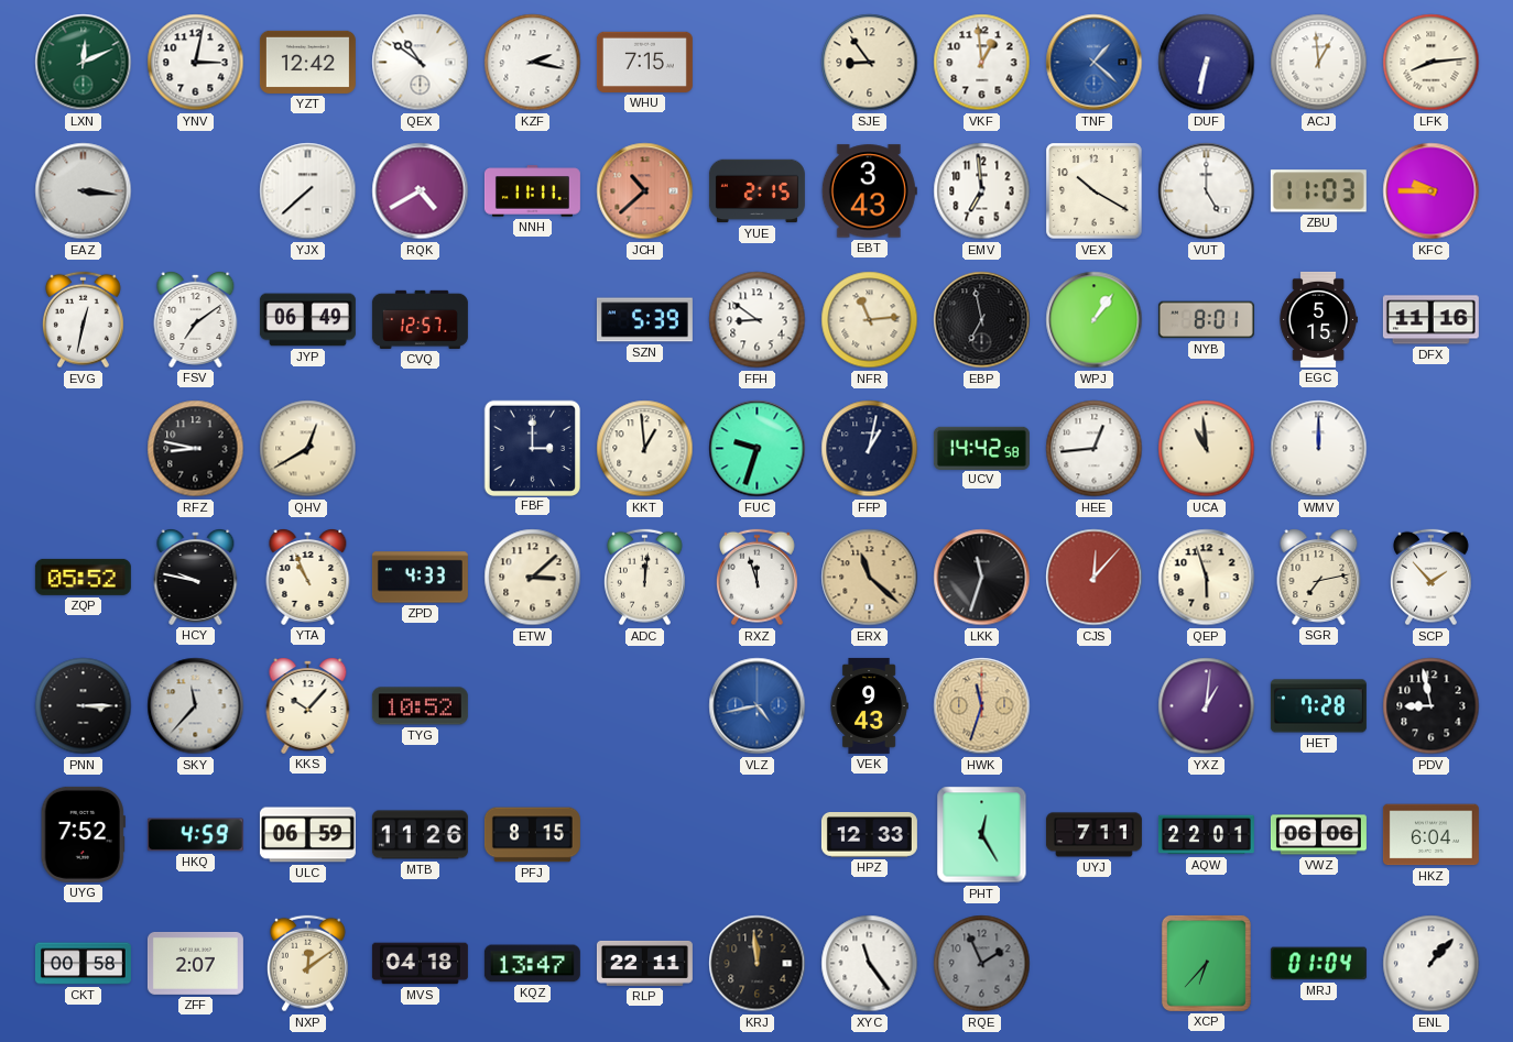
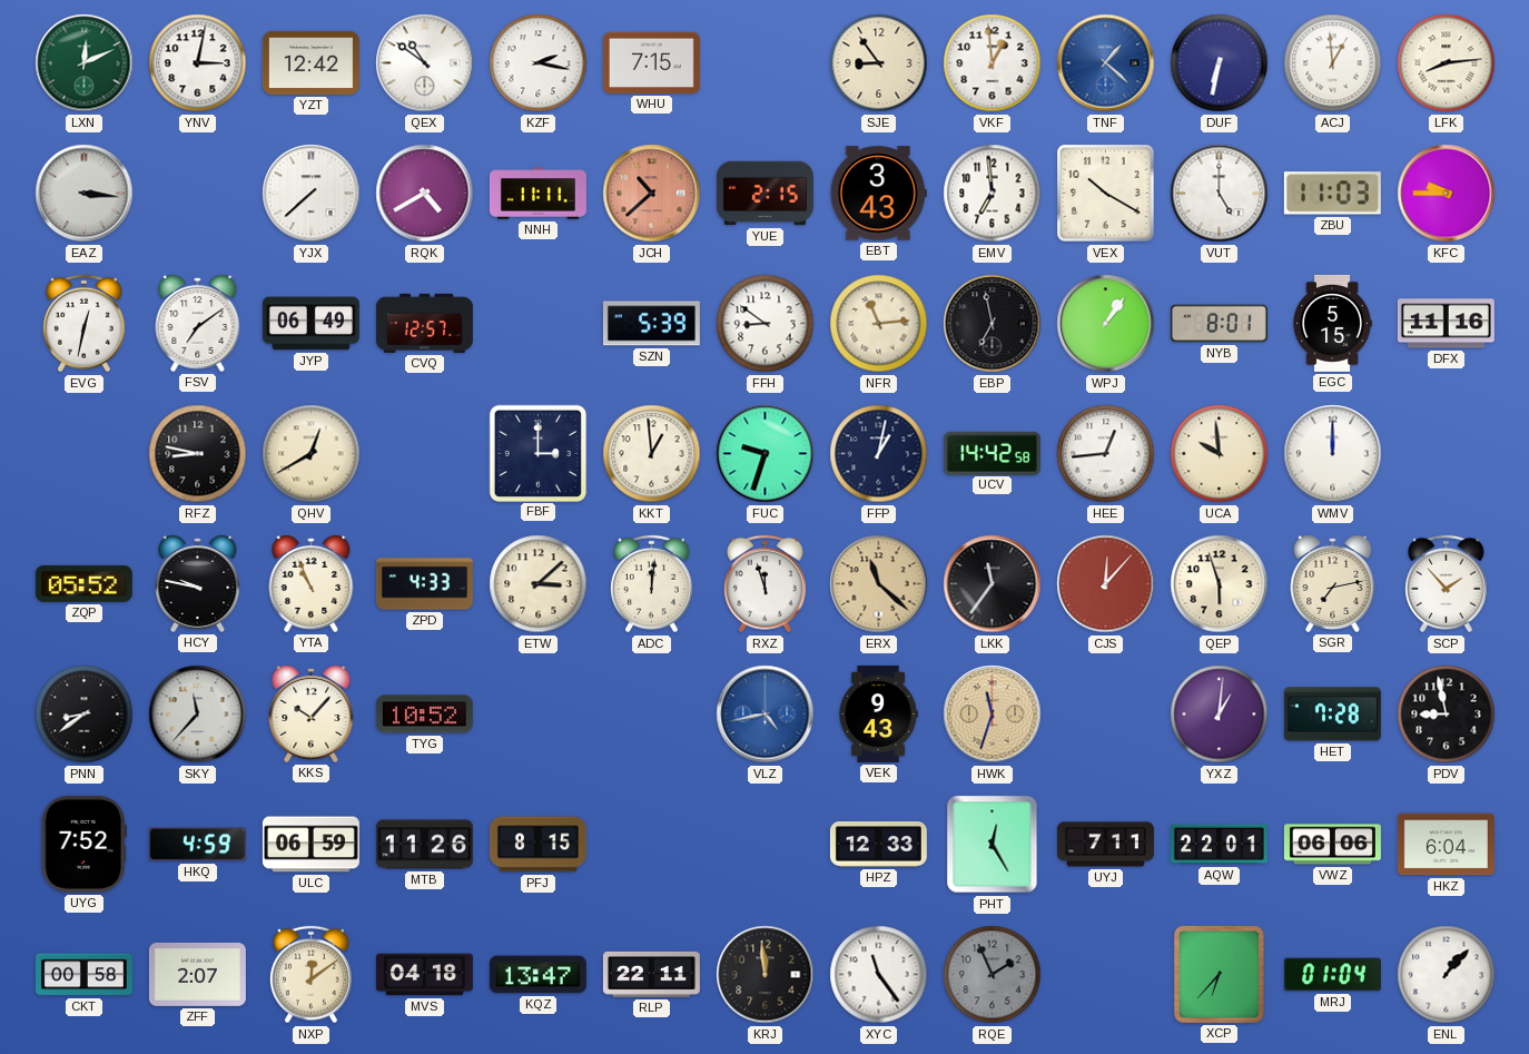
UCA: 10:59 -> 9:59
LKK: 11:33 -> 11:36
PNN: 3:15 -> 8:39
